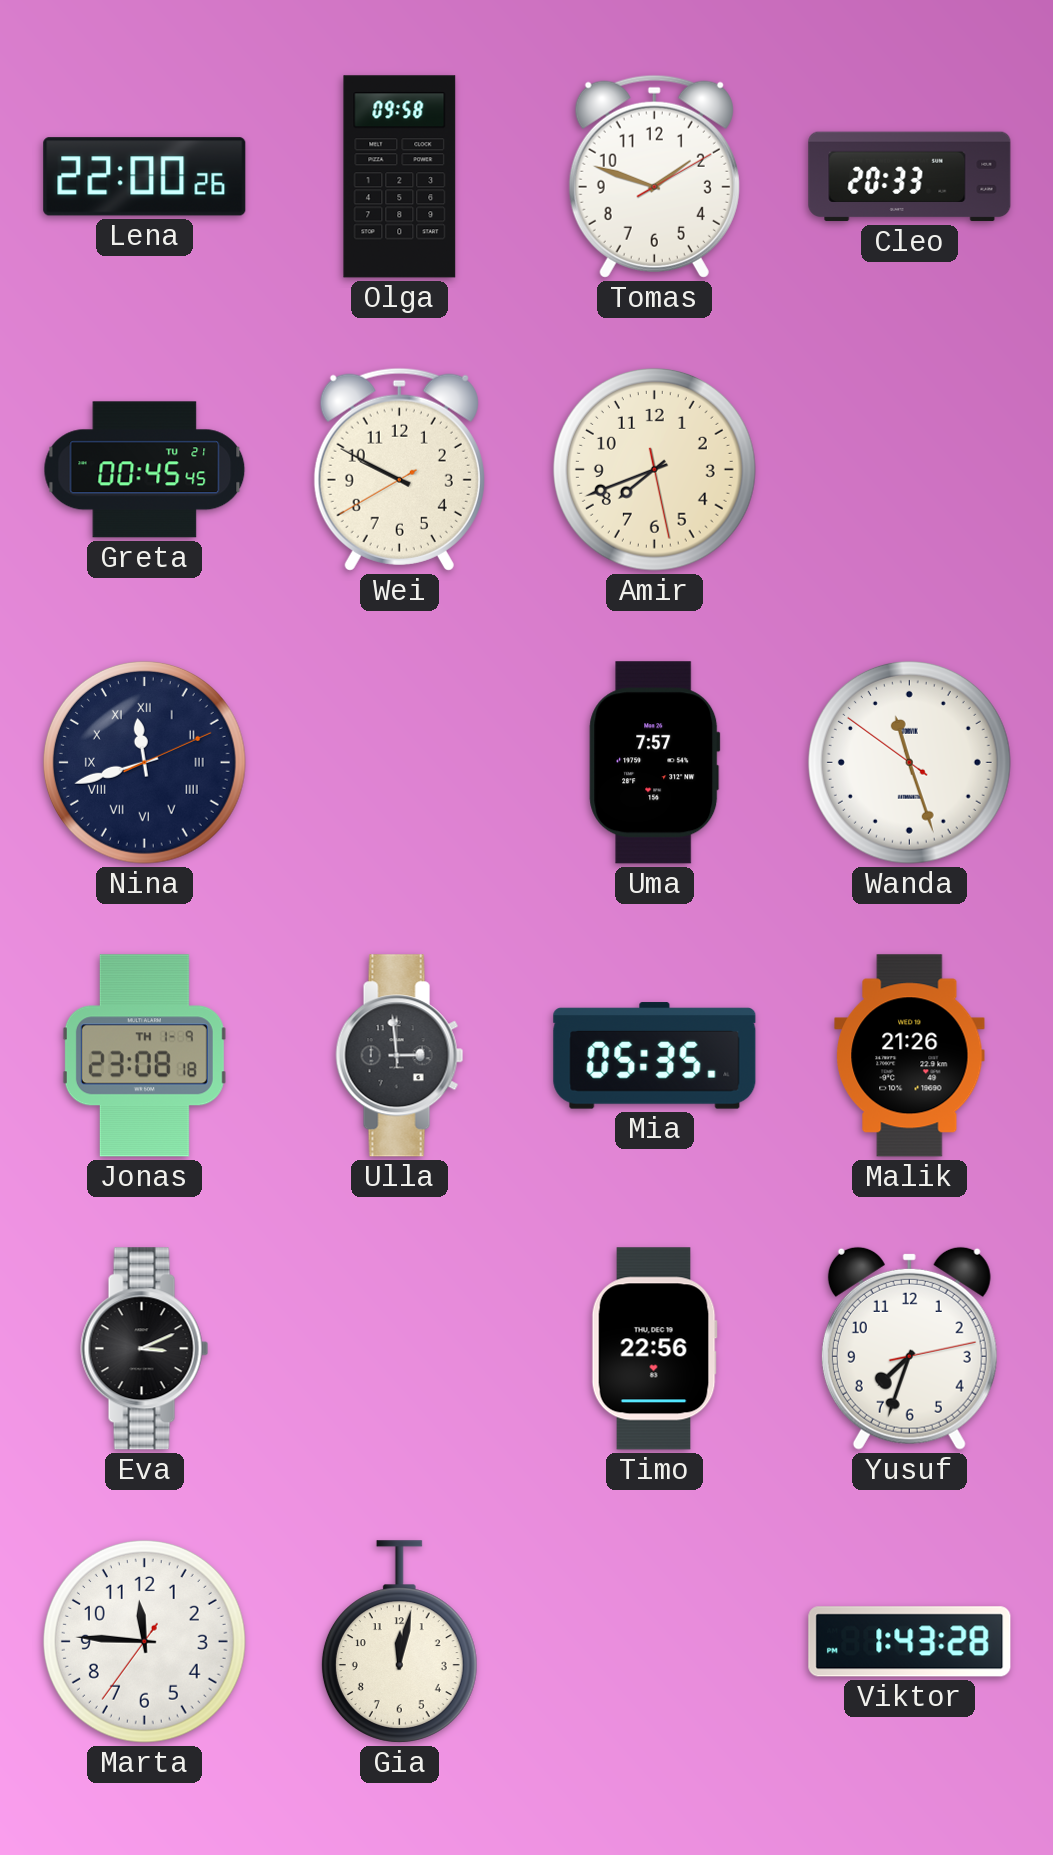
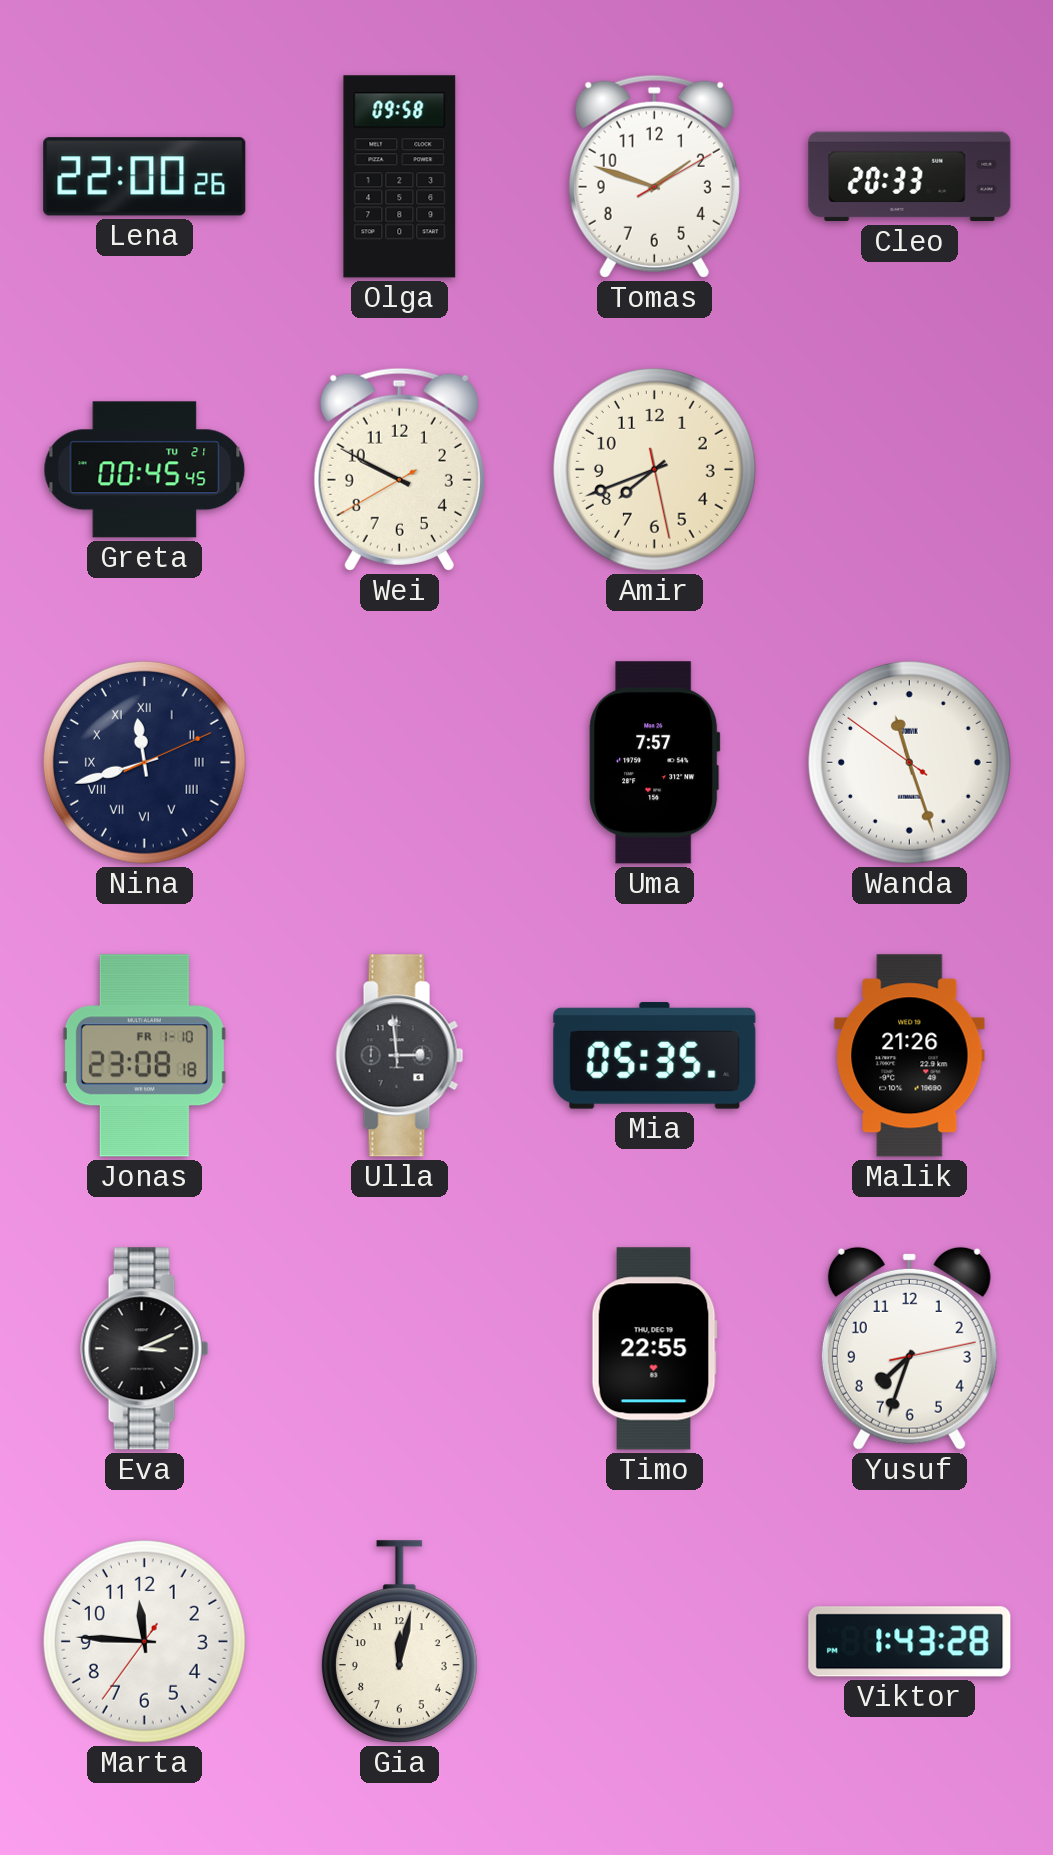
Jonas date: TH 1-9 -> FR 1-10
Timo: 22:56 -> 22:55
